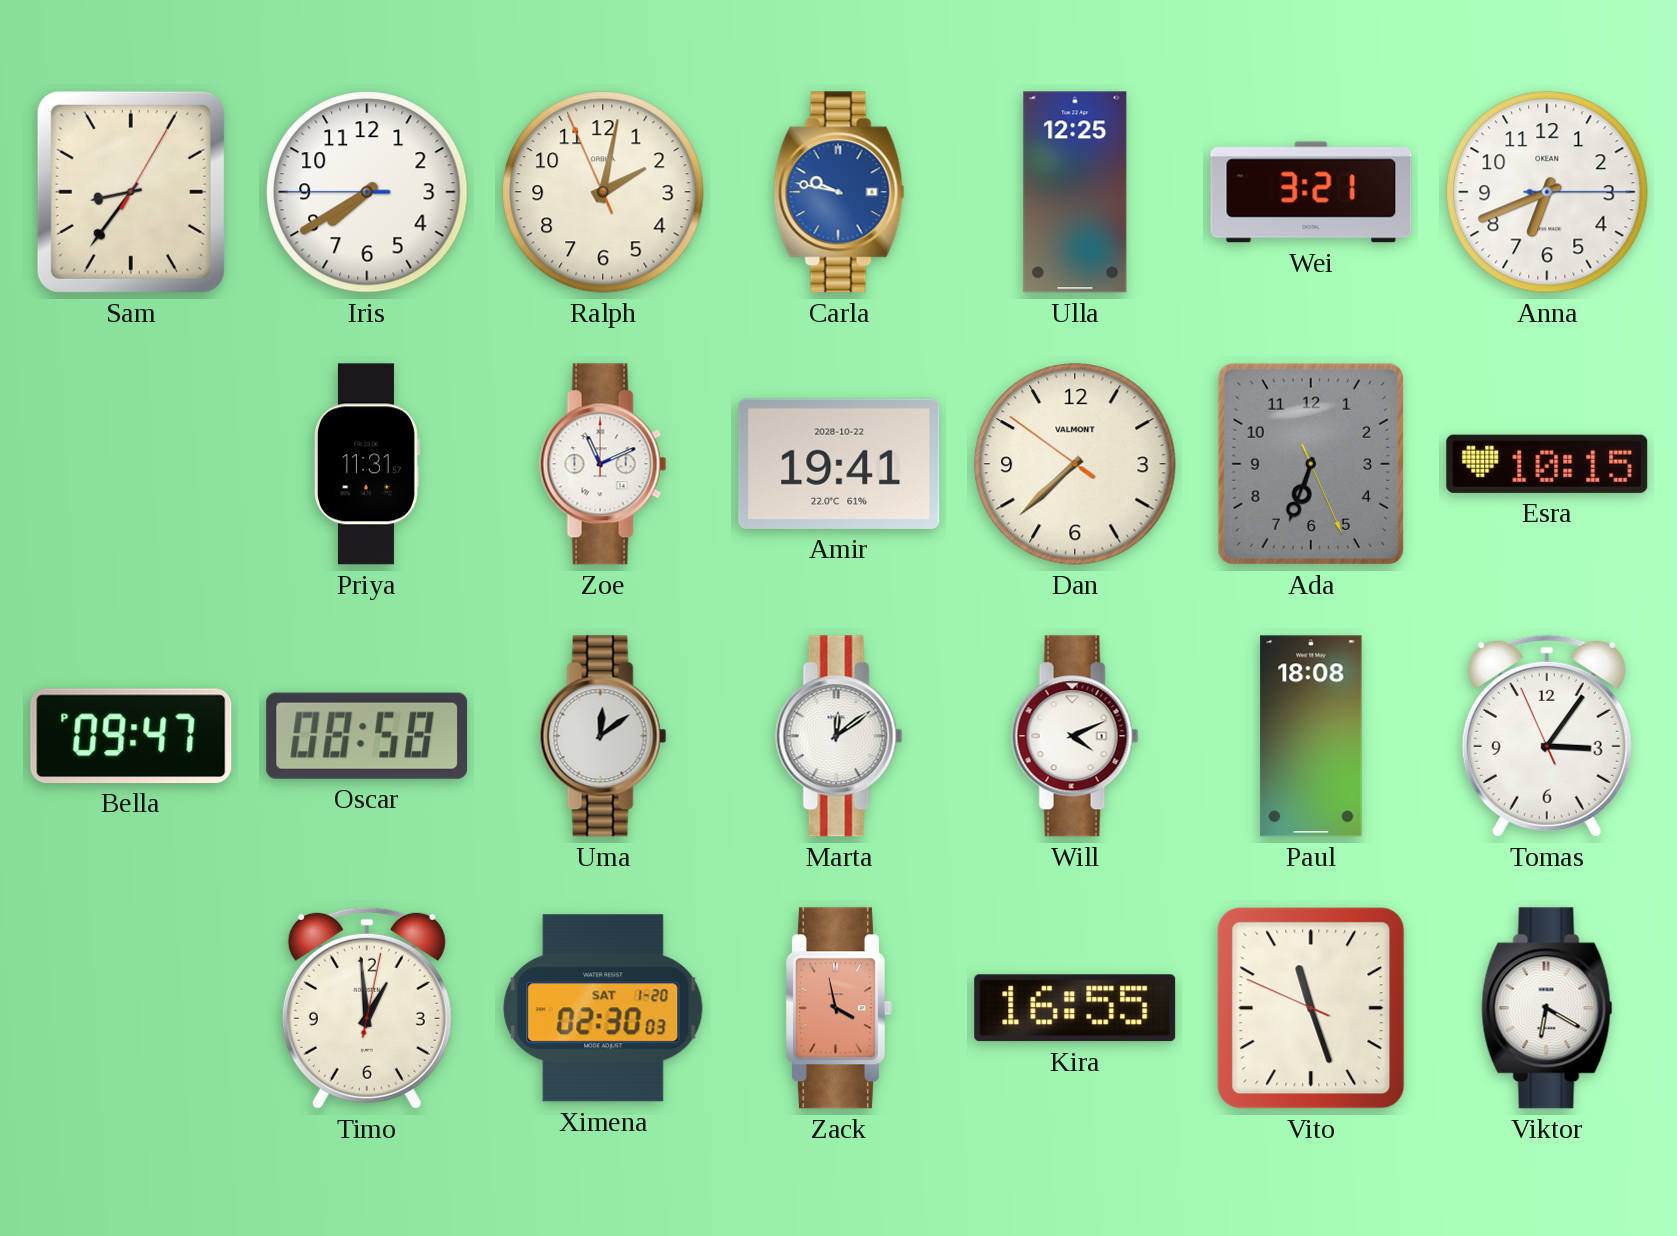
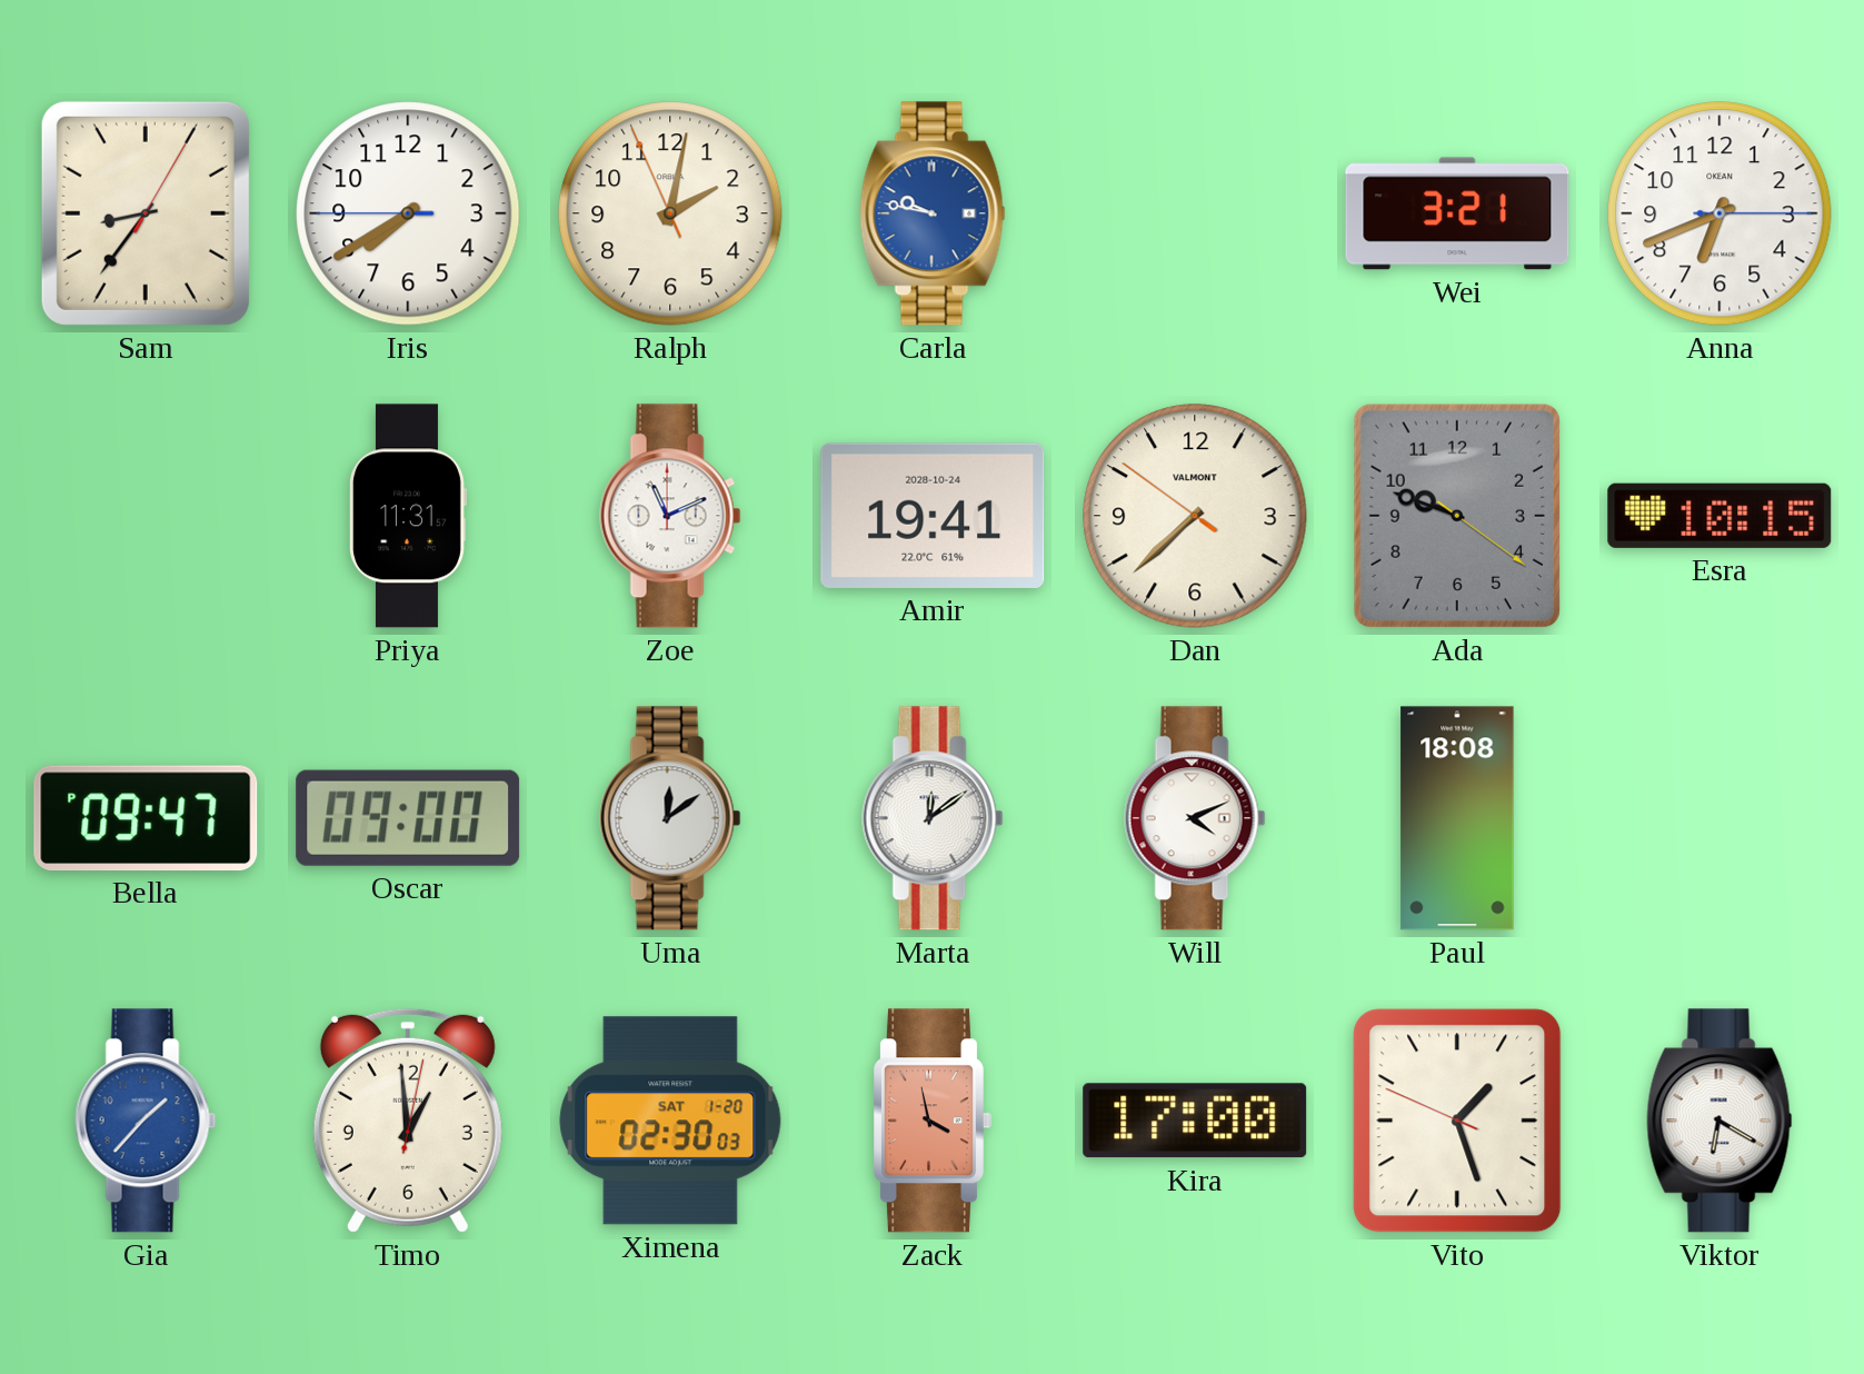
Ulla: 12:25 -> none
Amir date: 2028-10-22 -> 2028-10-24
Ada: 6:33 -> 9:48
Oscar: 08:58 -> 09:00
Tomas: 3:05 -> none
Gia: none -> 1:37
Kira: 16:55 -> 17:00
Vito: 11:26 -> 1:26
